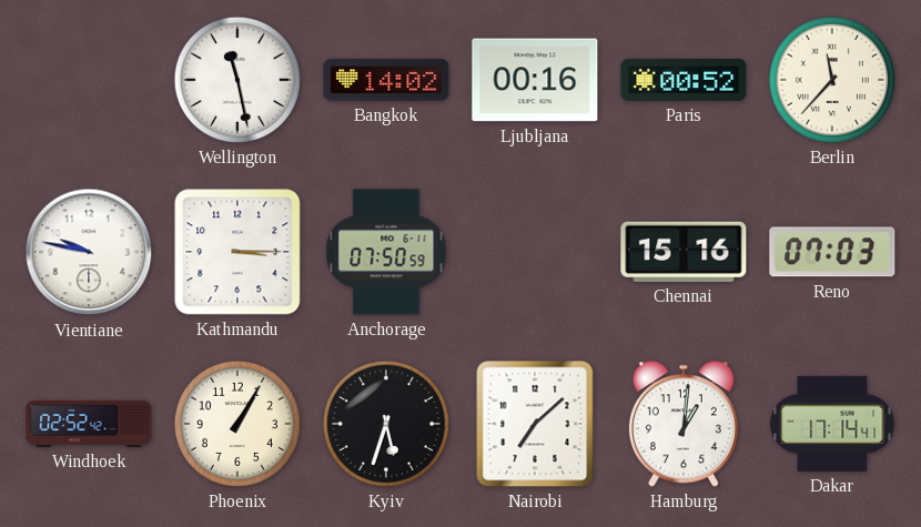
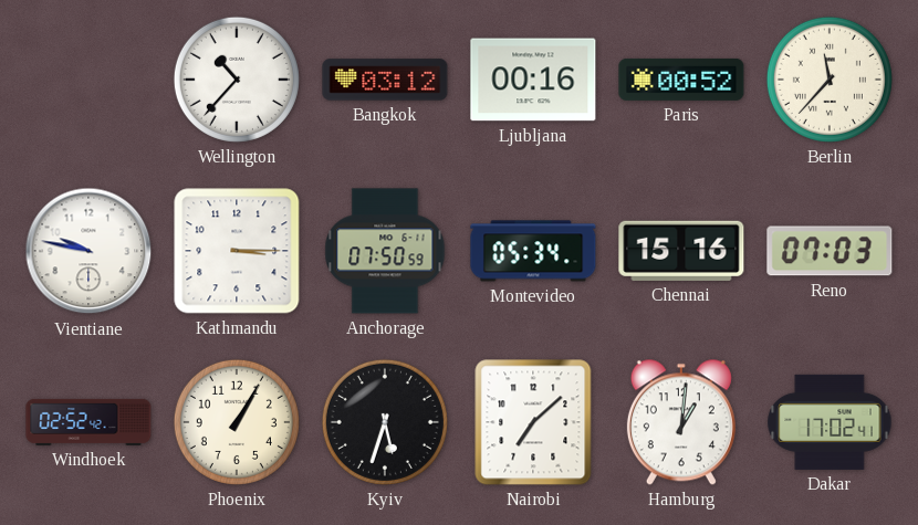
Wellington: 11:28 -> 10:37
Bangkok: 14:02 -> 03:12
Montevideo: none -> 05:34
Dakar: 17:14 -> 17:02
